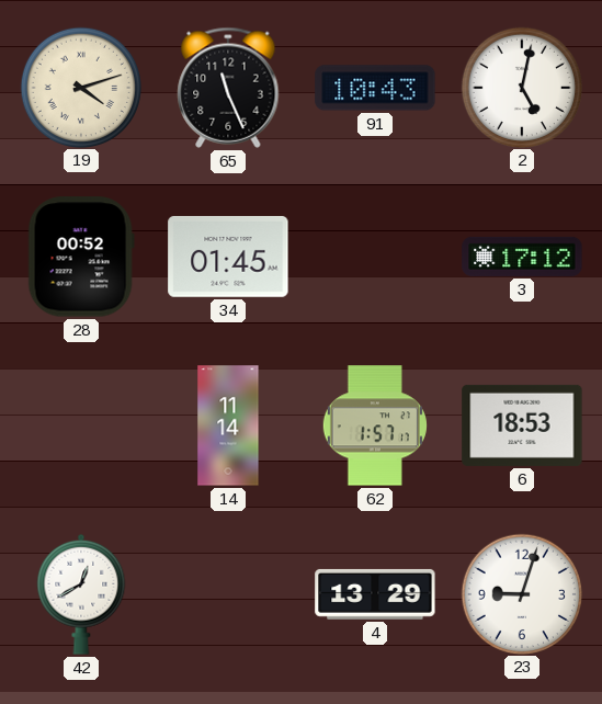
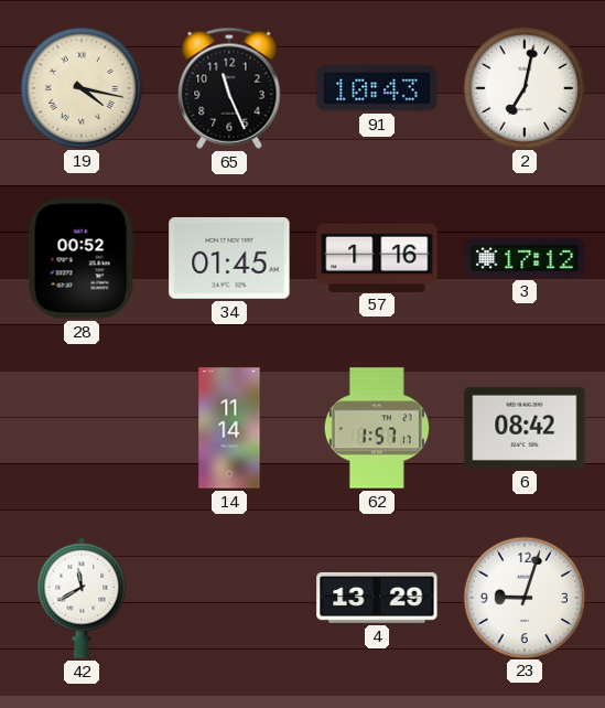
19: 4:12 -> 4:17
2: 5:02 -> 7:02
57: none -> 1:16
6: 18:53 -> 08:42
42: 12:40 -> 11:40
